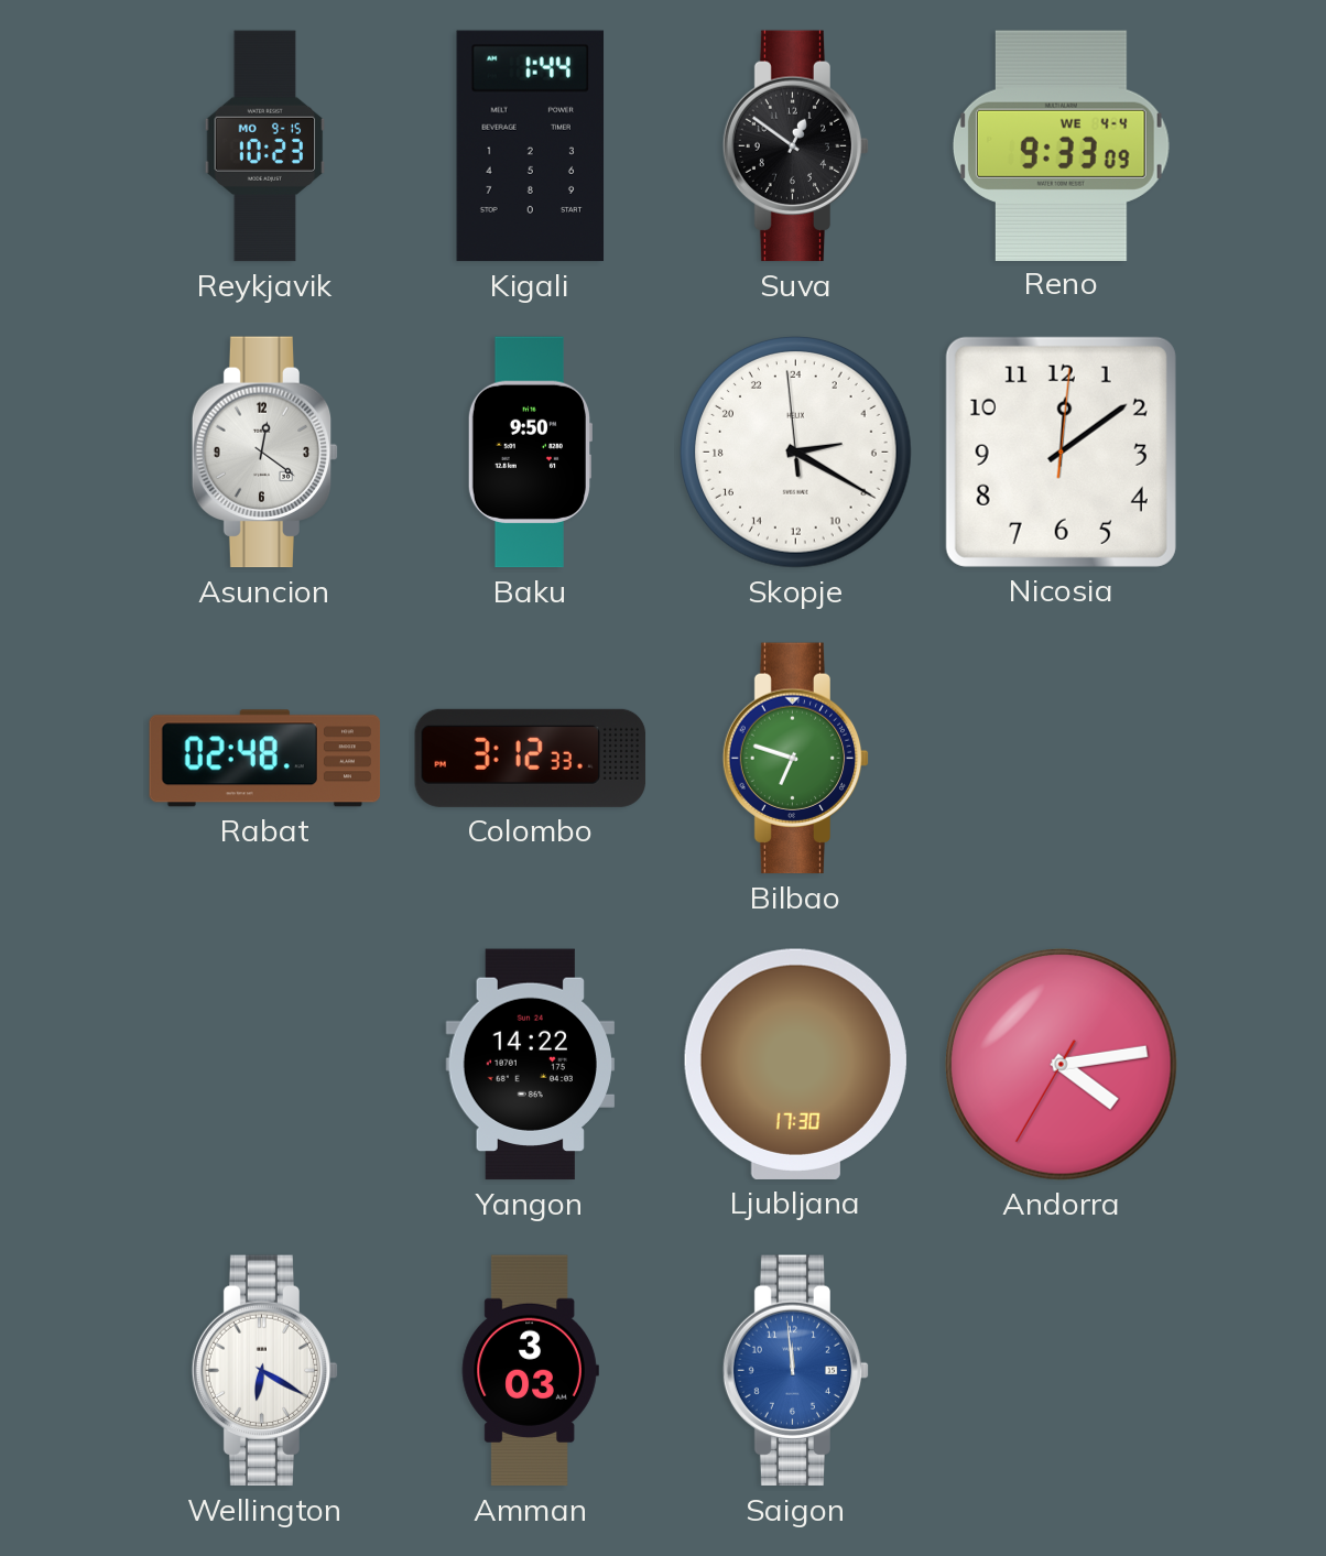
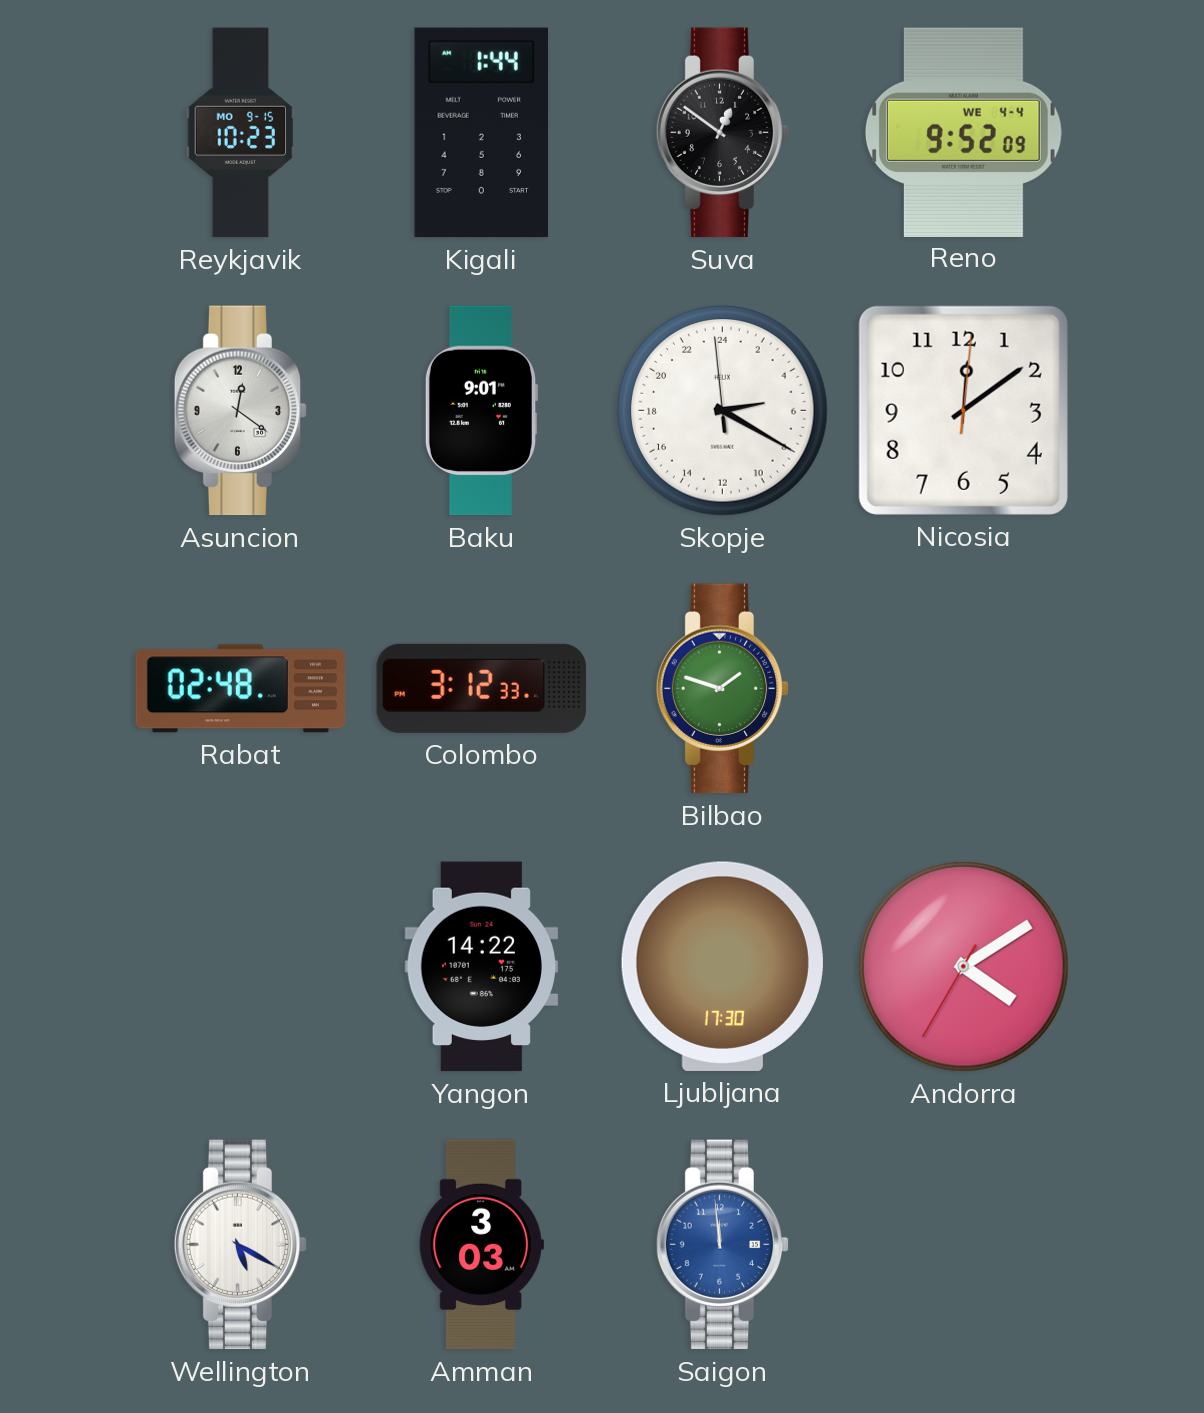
Reno: 9:33 -> 9:52
Baku: 9:50 -> 9:01
Bilbao: 6:48 -> 1:48
Andorra: 4:13 -> 4:09
Wellington: 6:20 -> 5:20
